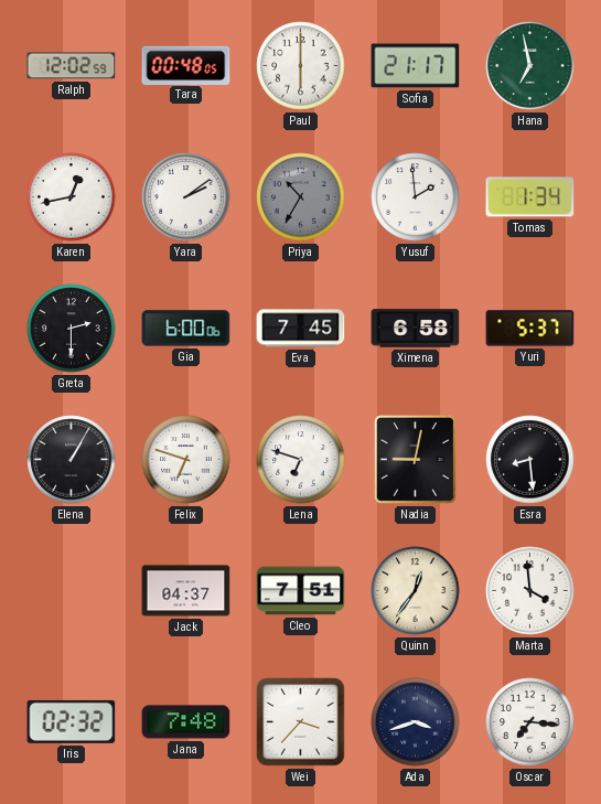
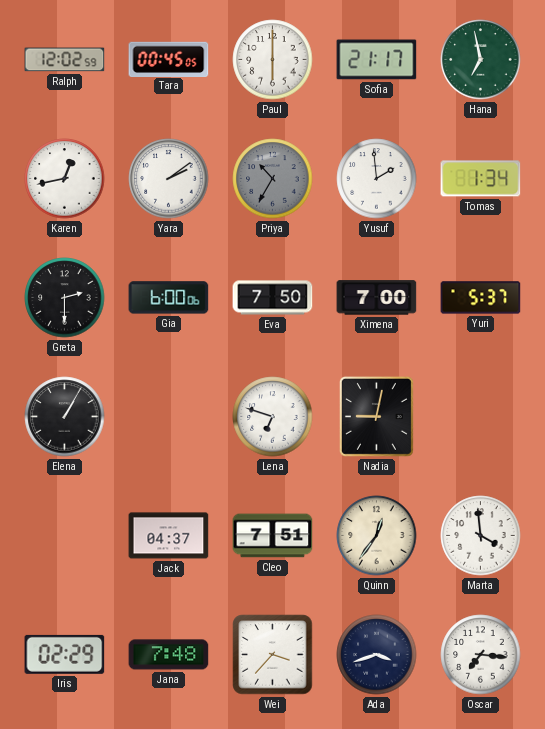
Tara: 00:48 -> 00:45
Eva: 7:45 -> 7:50
Ximena: 6:58 -> 7:00
Felix: 6:48 -> none
Esra: 8:29 -> none
Iris: 02:32 -> 02:29
